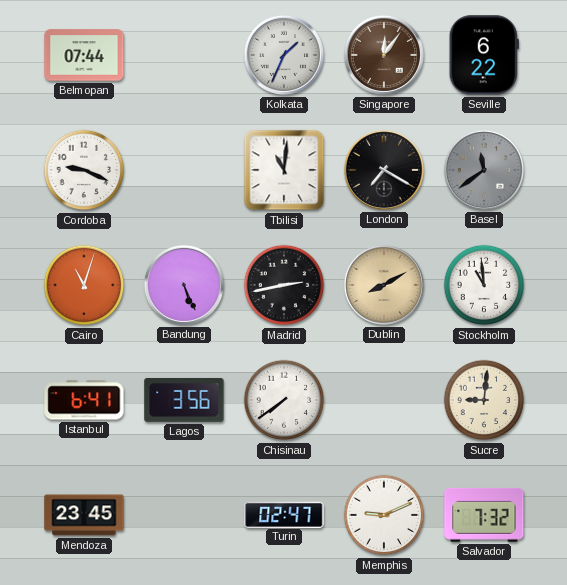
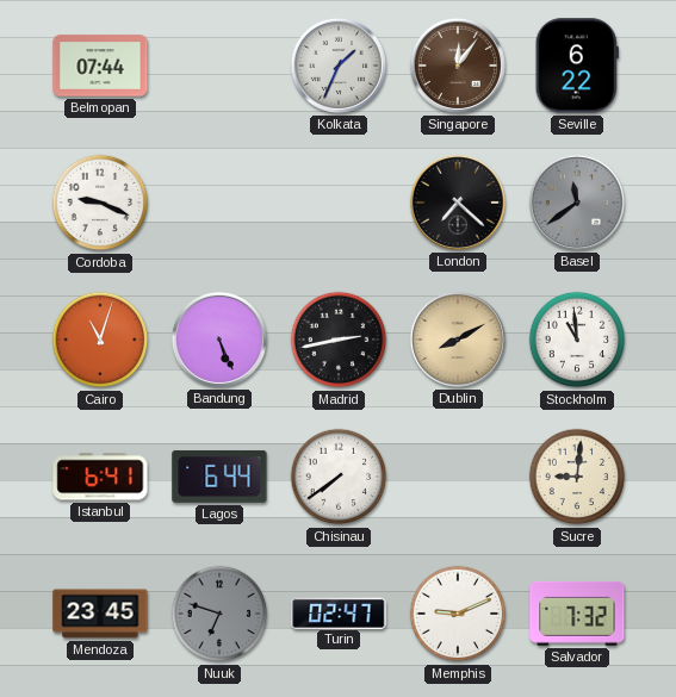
Tbilisi: 11:01 -> none
London: 7:20 -> 7:22
Lagos: 3:56 -> 6:44
Nuuk: none -> 6:48
